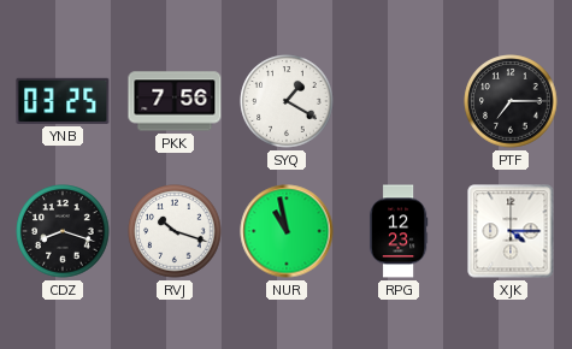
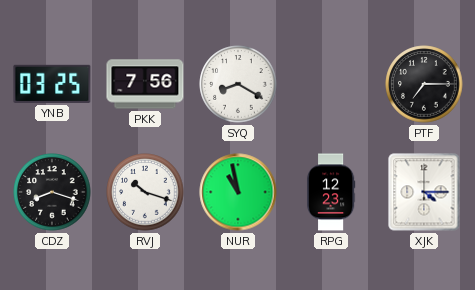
SYQ: 1:20 -> 8:20
